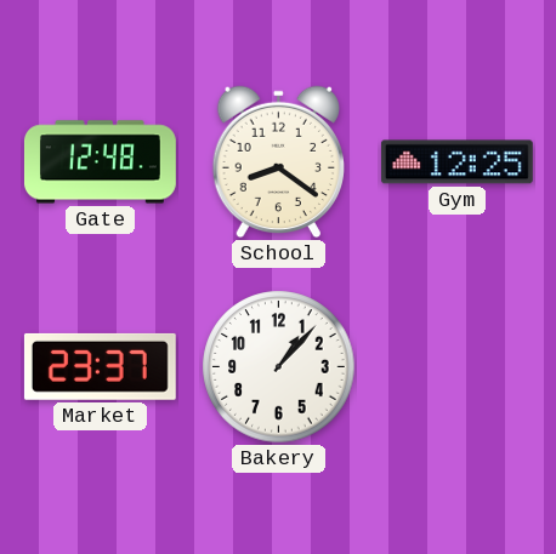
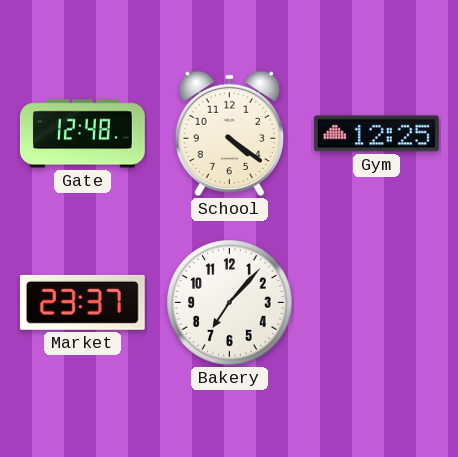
School: 8:21 -> 4:21
Bakery: 1:07 -> 7:07
